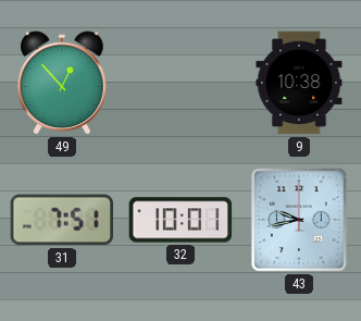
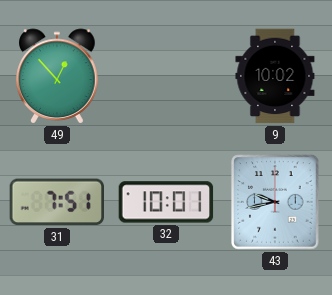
9: 10:38 -> 10:02
